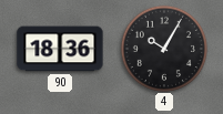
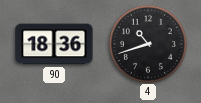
4: 10:05 -> 10:42
